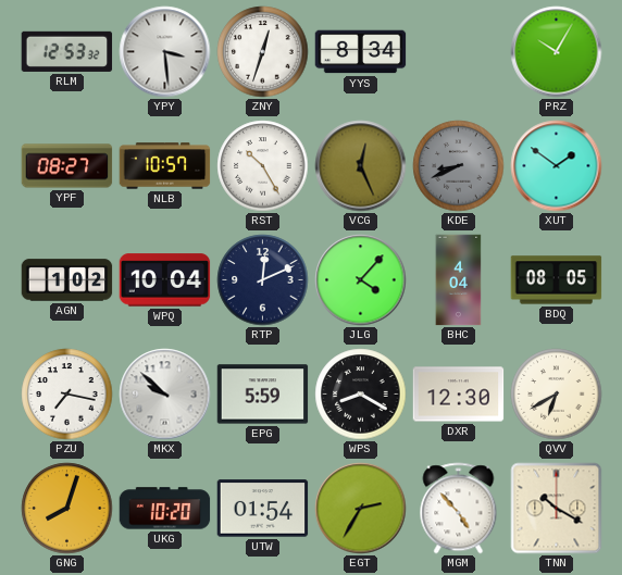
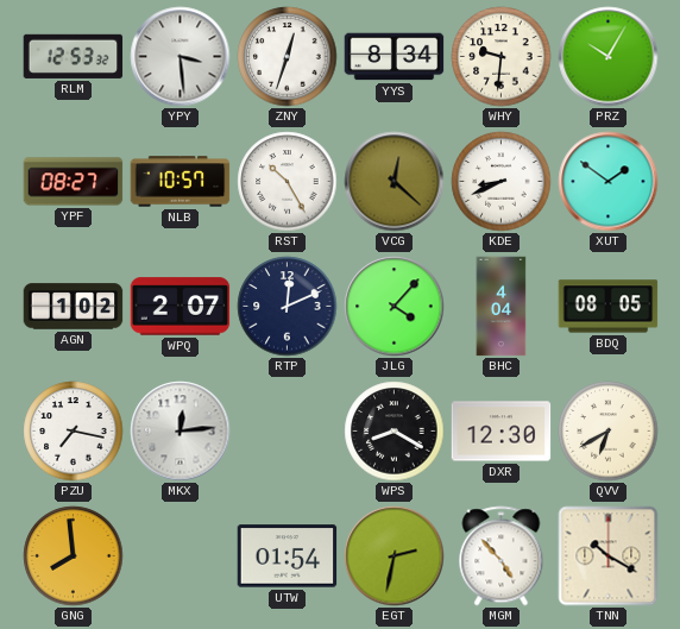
WHY: none -> 9:31
VCG: 12:26 -> 12:22
KDE dial: grey -> white
WPQ: 10:04 -> 2:07
MKX: 9:52 -> 12:14
EPG: 5:59 -> none
GNG: 8:03 -> 7:59
UKG: 10:20 -> none
EGT: 2:35 -> 2:32
